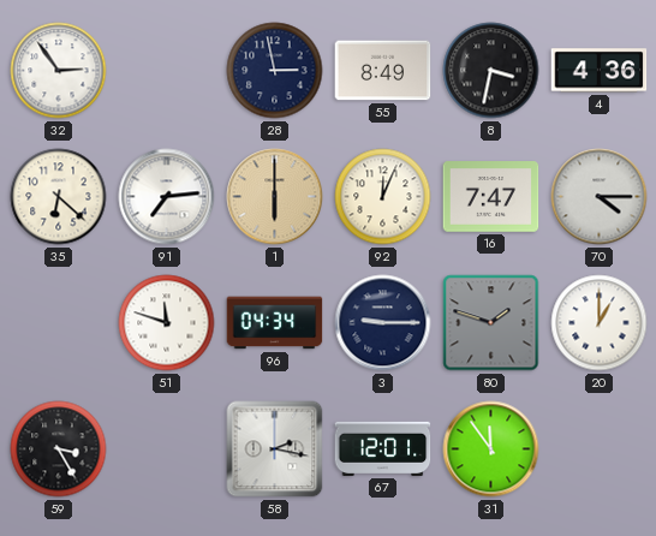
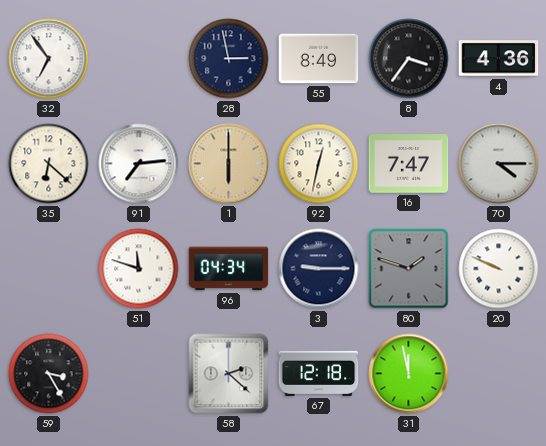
32: 2:54 -> 6:54
8: 3:32 -> 3:36
92: 12:04 -> 12:32
20: 1:00 -> 9:49
58: 2:17 -> 2:22
67: 12:01 -> 12:18
31: 11:54 -> 11:58
